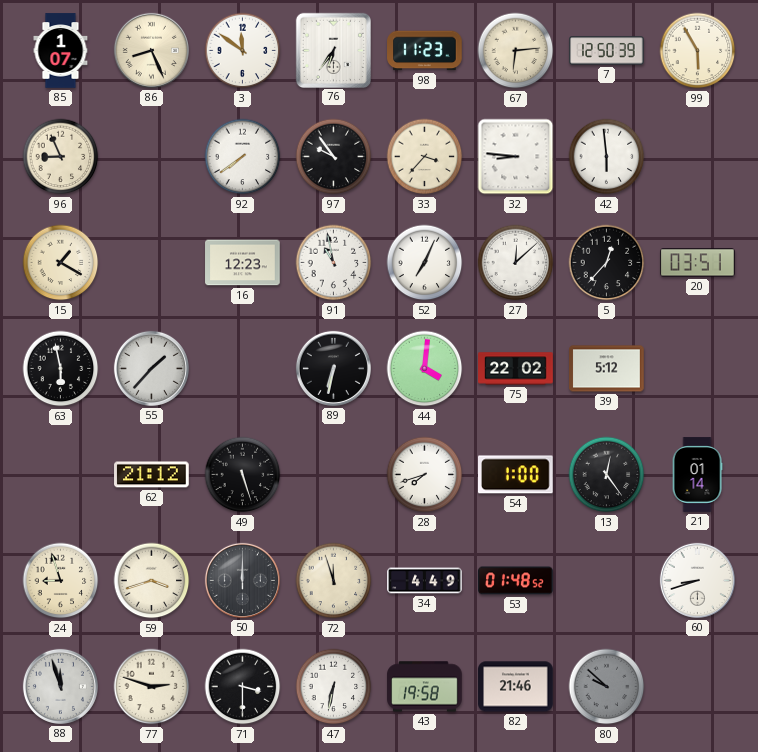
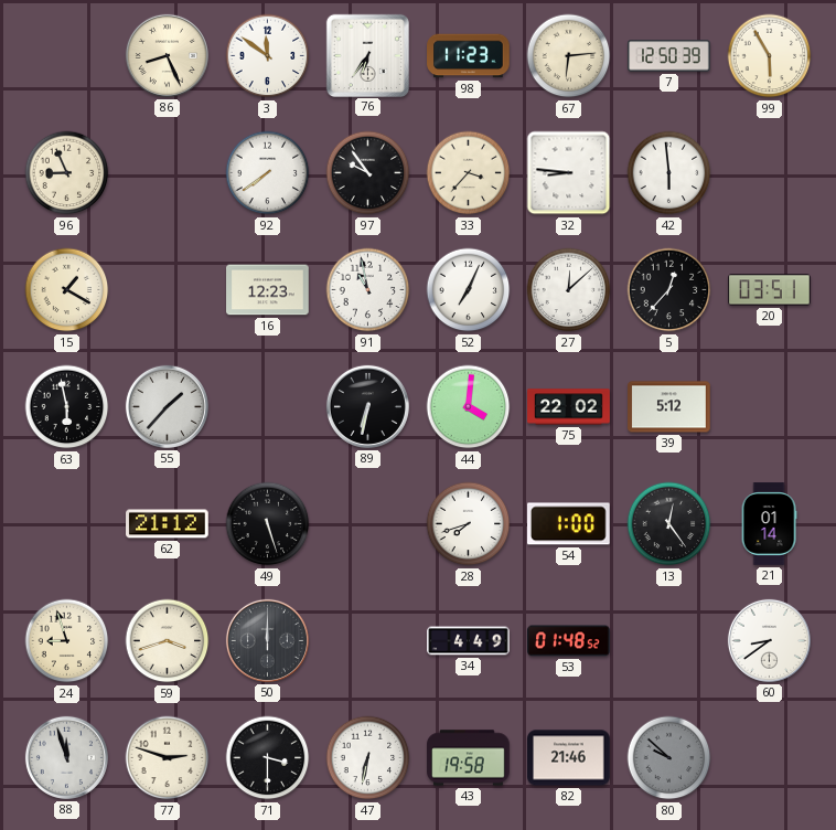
85: 1:07 -> none
72: 11:57 -> none
60: 8:42 -> 8:39
